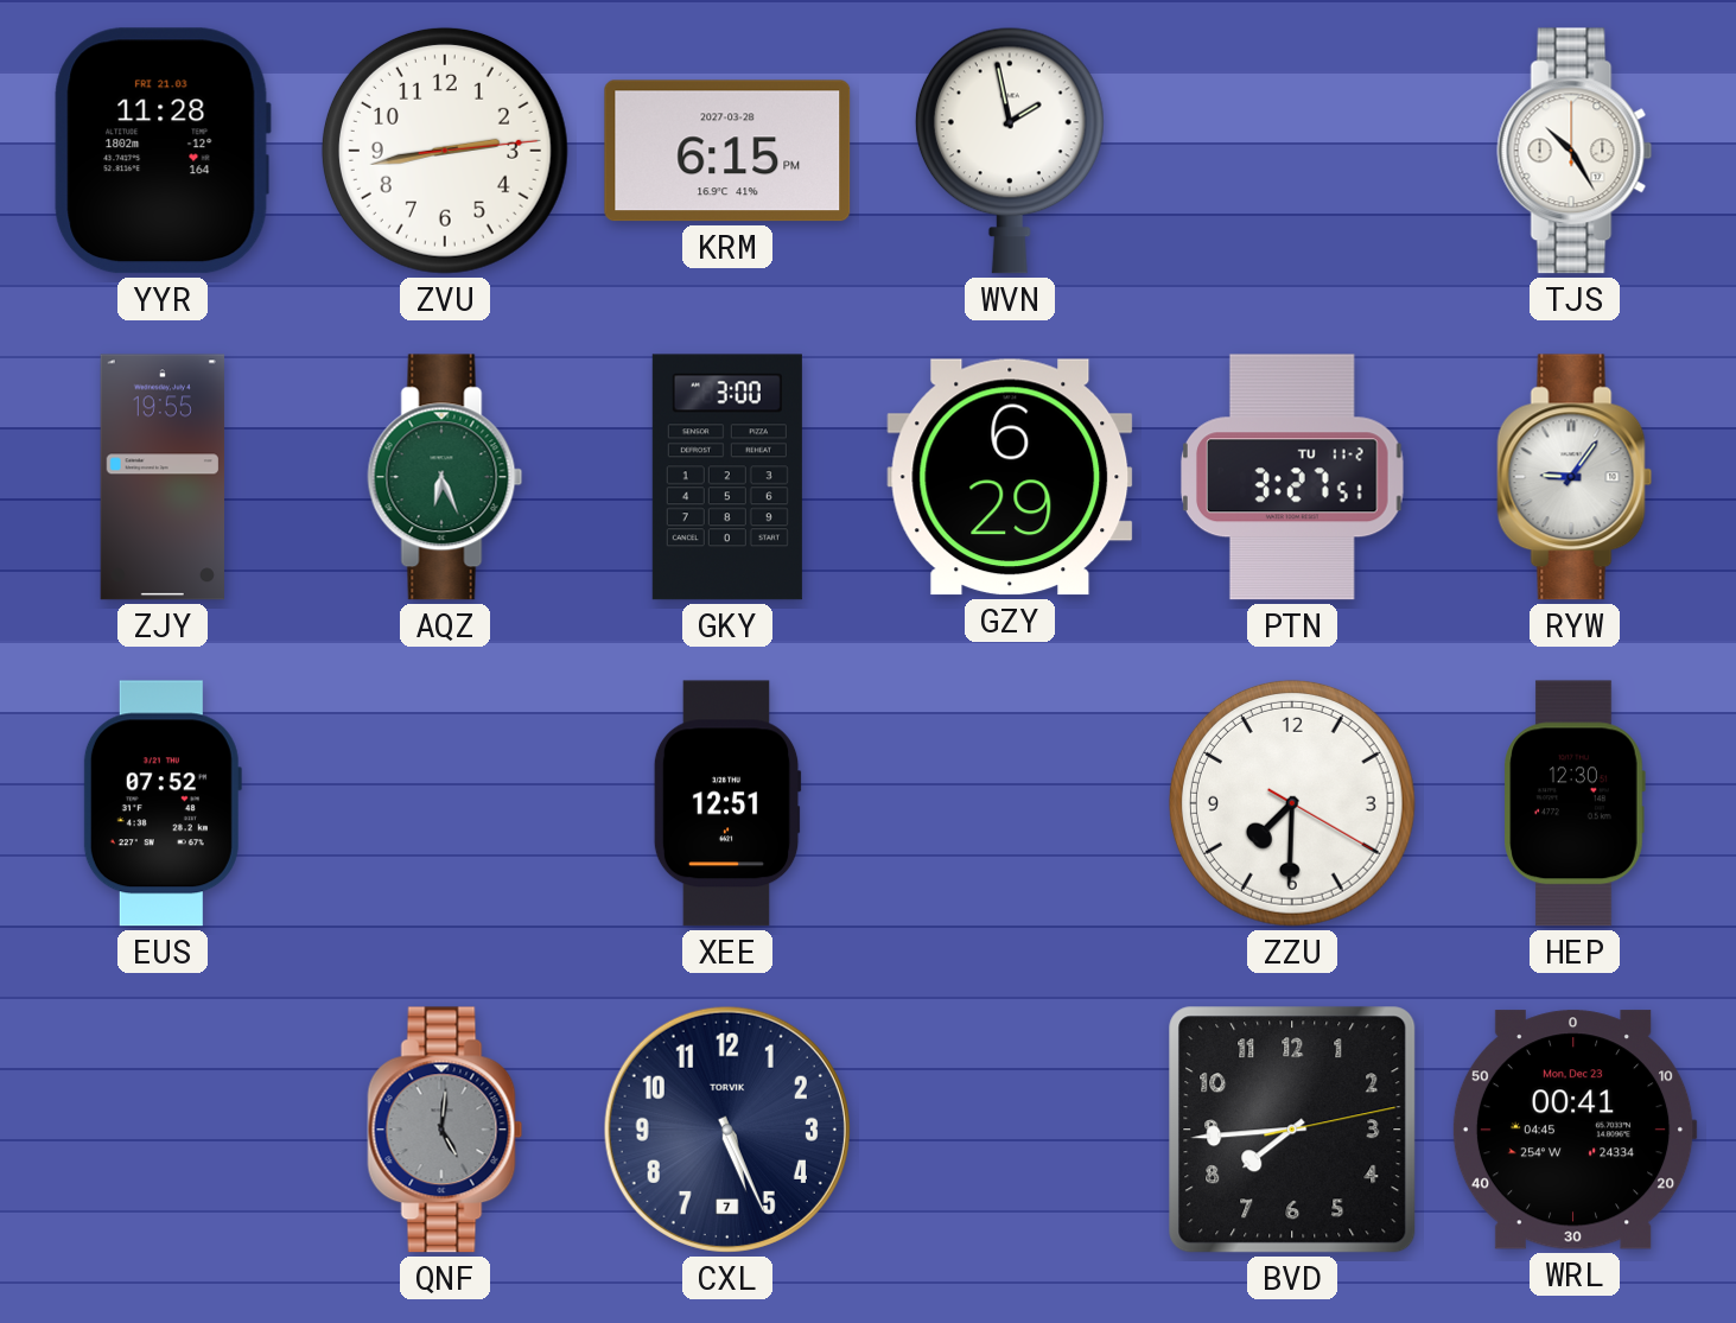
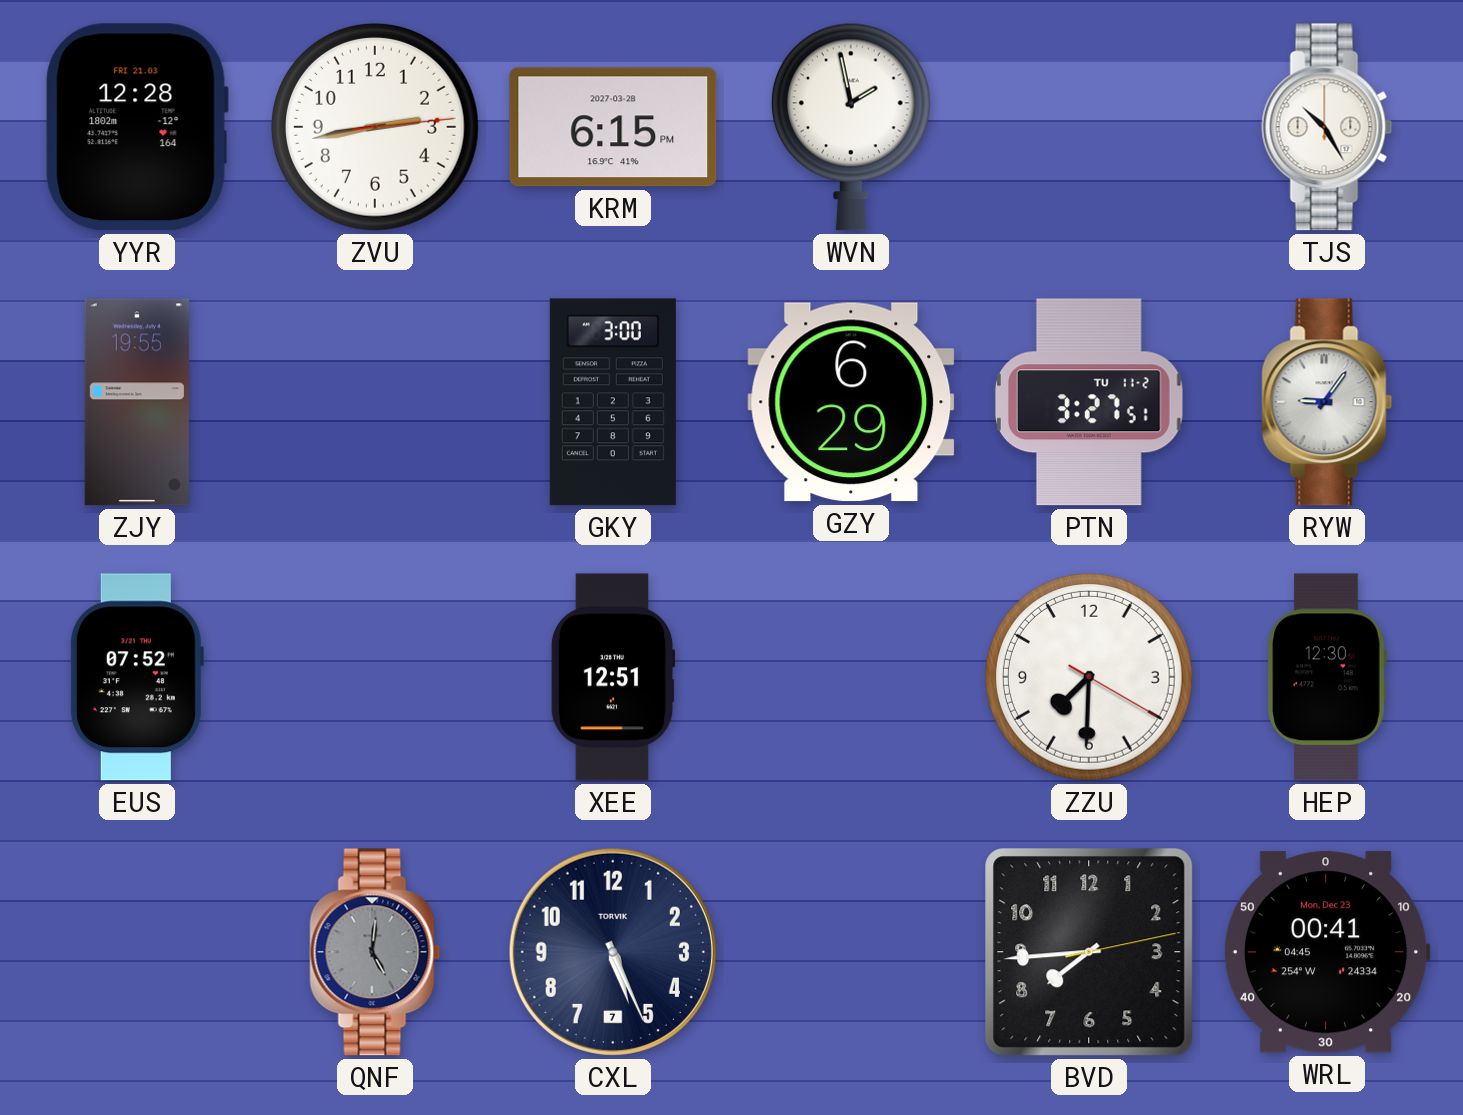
YYR: 11:28 -> 12:28
AQZ: 6:26 -> none
